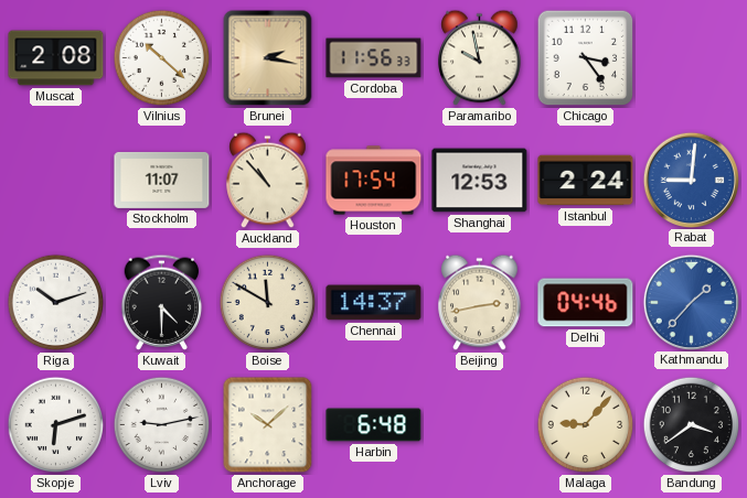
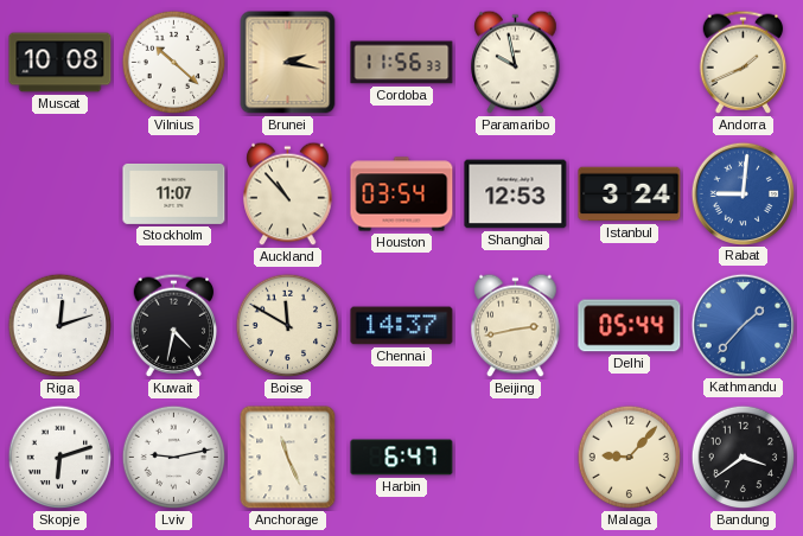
Muscat: 2:08 -> 10:08
Chicago: 3:24 -> none
Andorra: none -> 1:41
Houston: 17:54 -> 03:54
Istanbul: 2:24 -> 3:24
Riga: 10:12 -> 12:12
Kuwait: 4:30 -> 4:32
Delhi: 04:46 -> 05:44
Anchorage: 10:08 -> 11:26
Harbin: 6:48 -> 6:47
